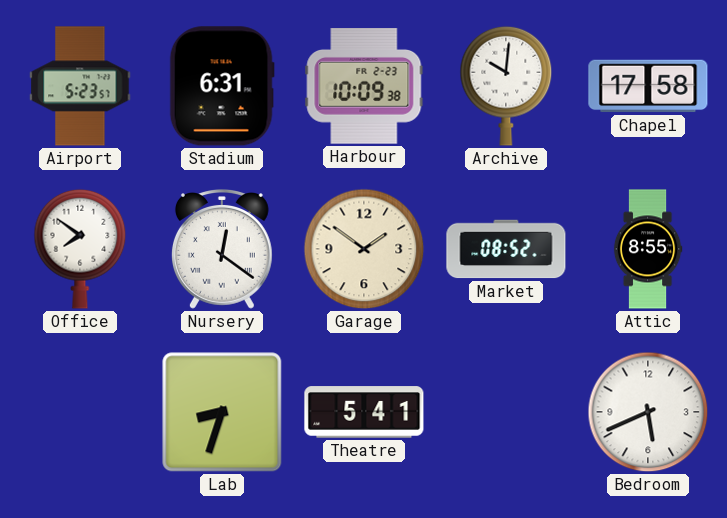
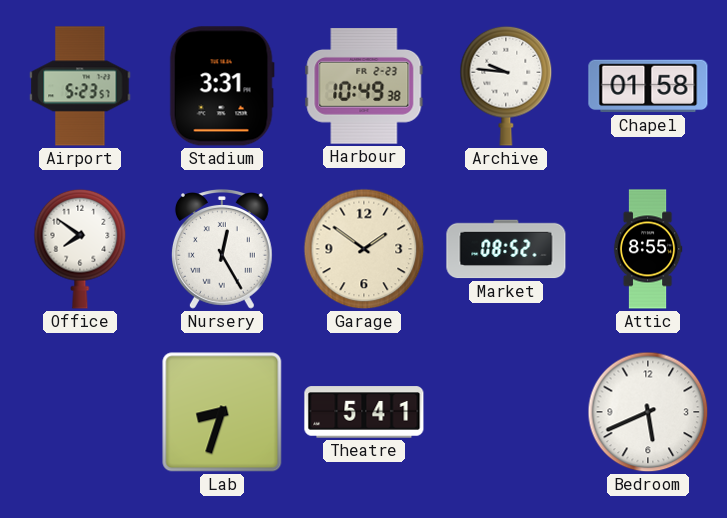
Stadium: 6:31 -> 3:31
Harbour: 10:09 -> 10:49
Archive: 10:01 -> 9:46
Chapel: 17:58 -> 01:58
Nursery: 12:21 -> 12:25
